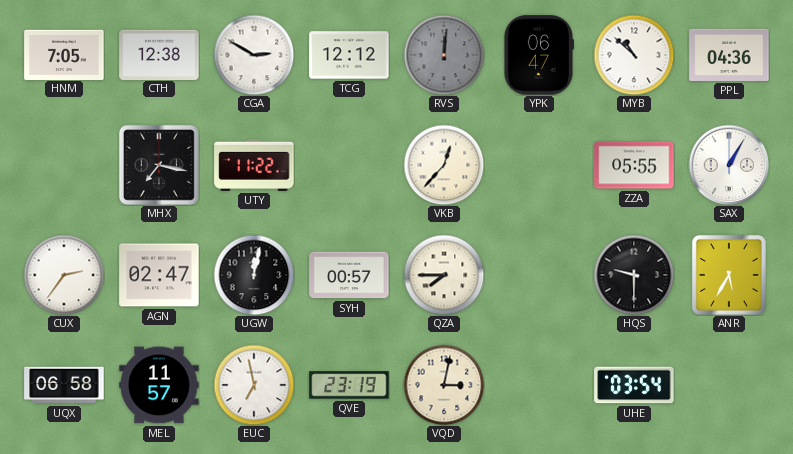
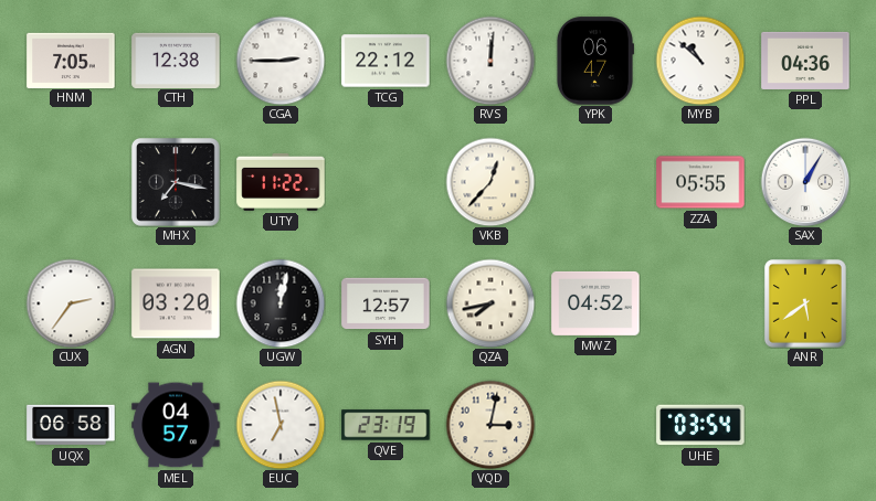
CGA: 2:50 -> 2:45
TCG: 12:12 -> 22:12
RVS dial: grey -> white
AGN: 02:47 -> 03:20
SYH: 00:57 -> 12:57
QZA: 7:45 -> 7:43
MWZ: none -> 04:52
HQS: 9:30 -> none
ANR: 5:35 -> 5:39
MEL: 11:57 -> 04:57
